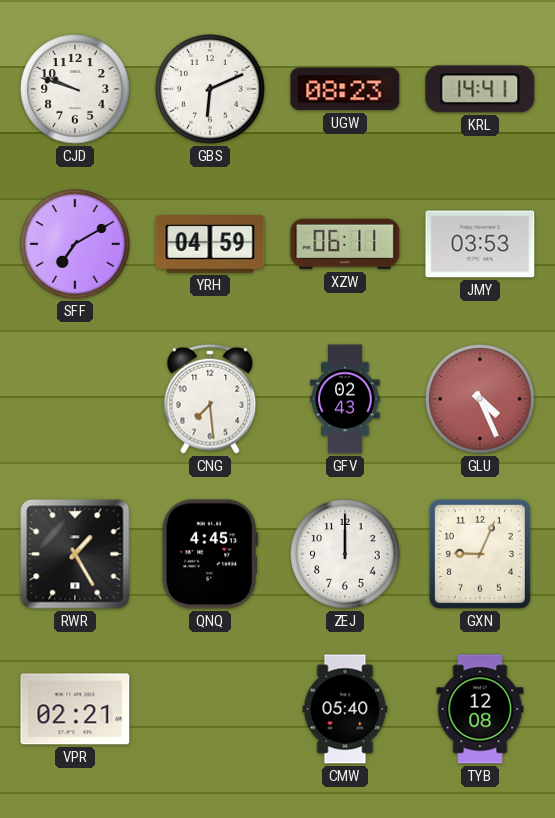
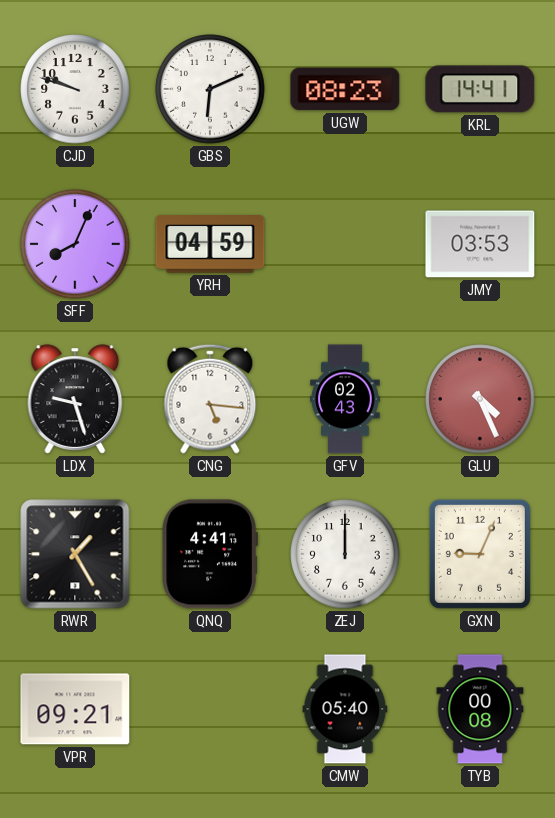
SFF: 7:10 -> 8:04
XZW: 06:11 -> none
LDX: none -> 9:27
CNG: 7:29 -> 5:16
QNQ: 4:45 -> 4:41
VPR: 02:21 -> 09:21
TYB: 12:08 -> 00:08
